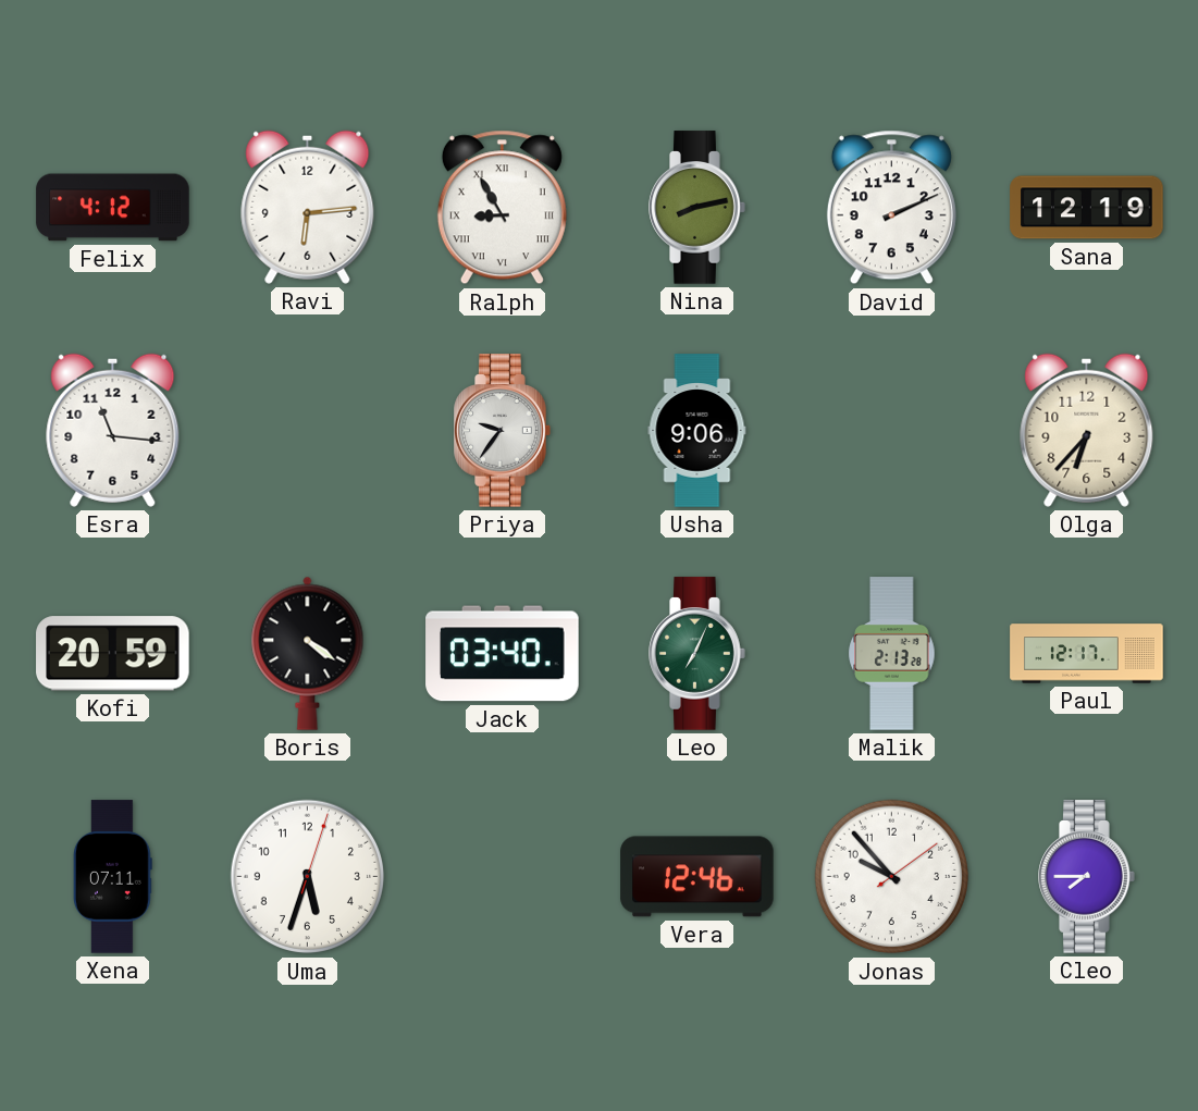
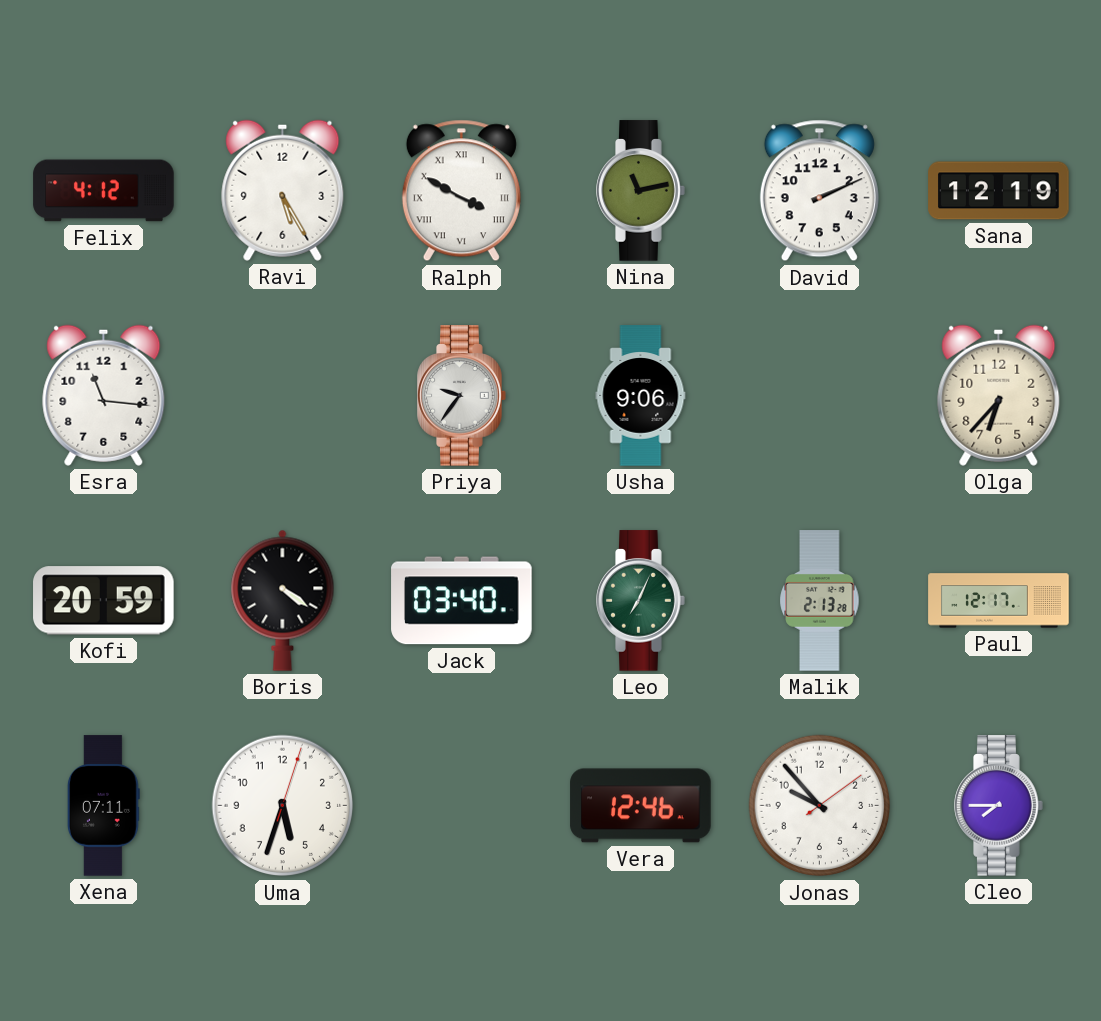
Ravi: 6:14 -> 5:25
Ralph: 8:55 -> 3:50
Nina: 8:13 -> 11:13
